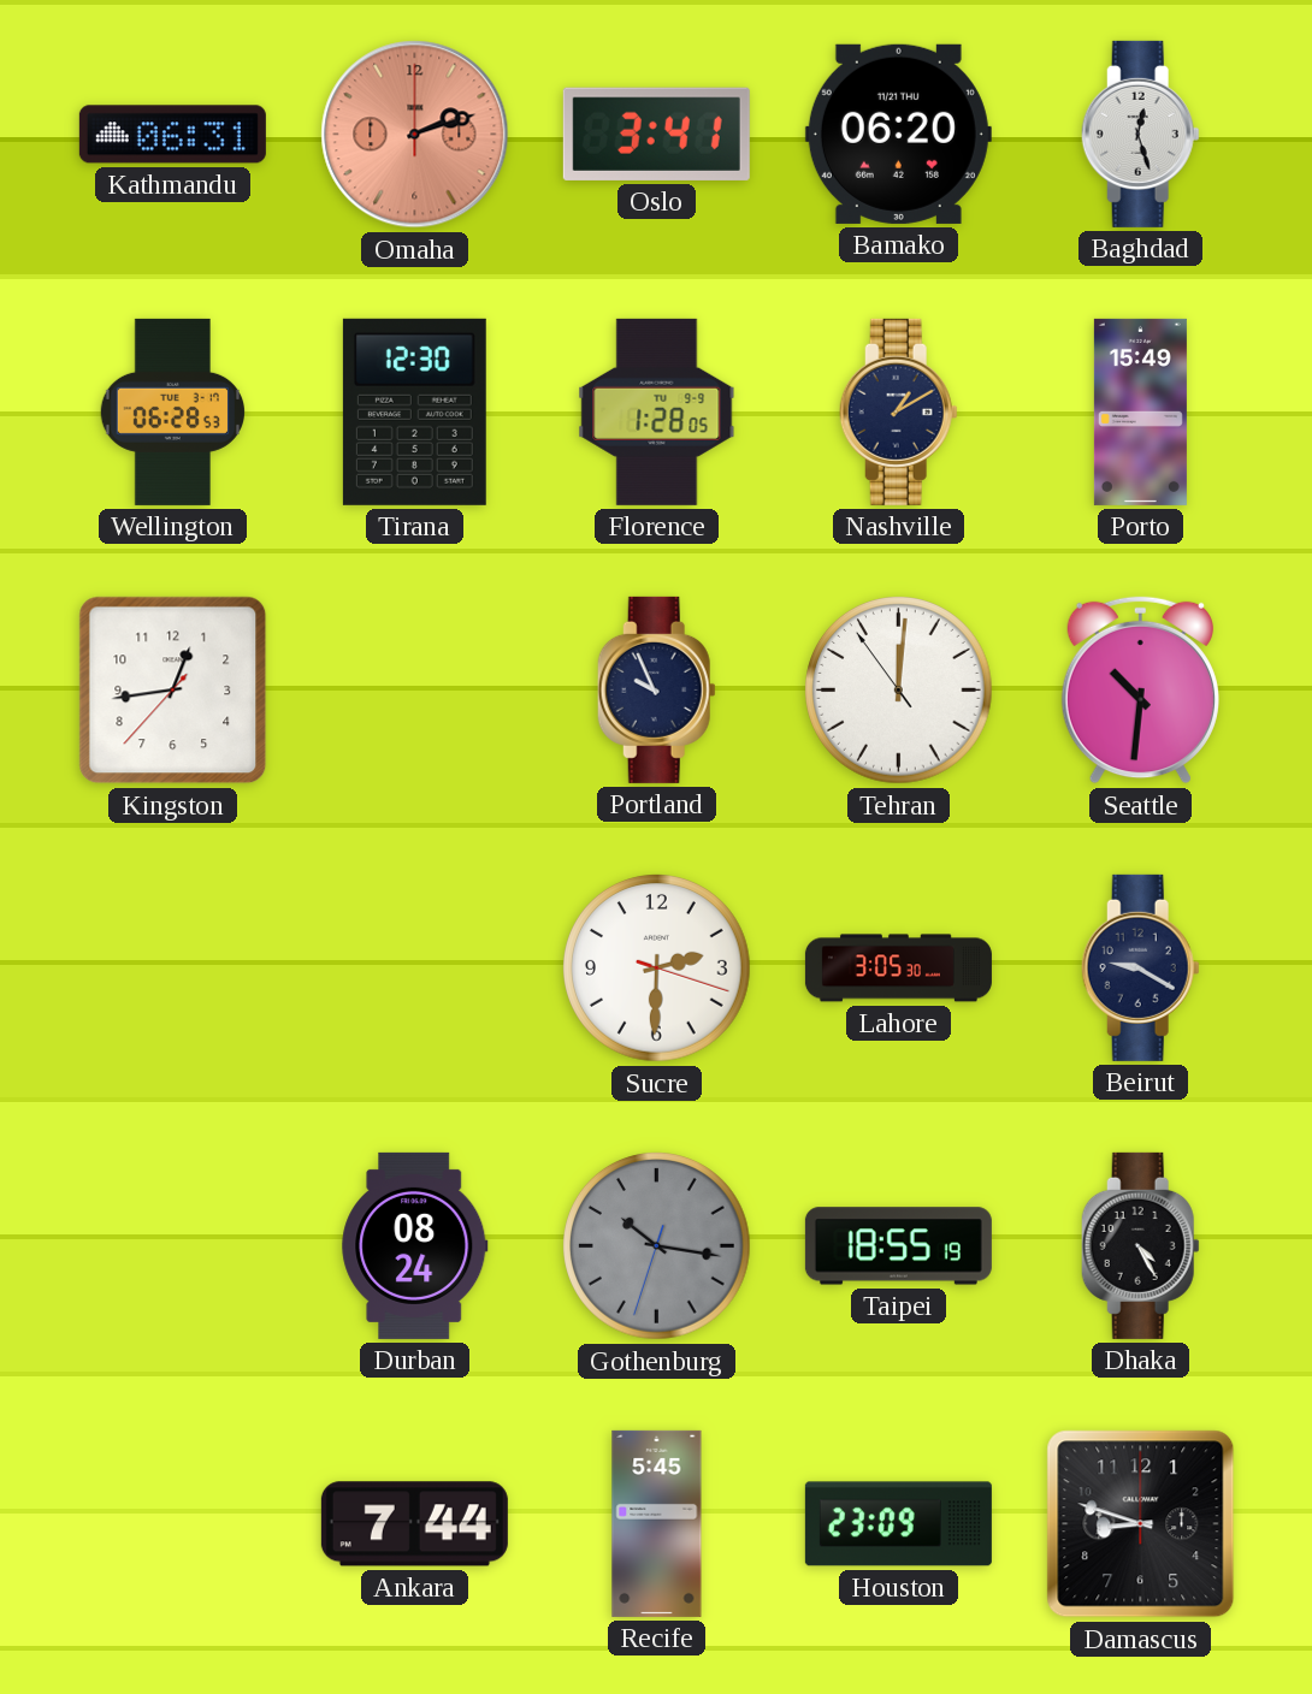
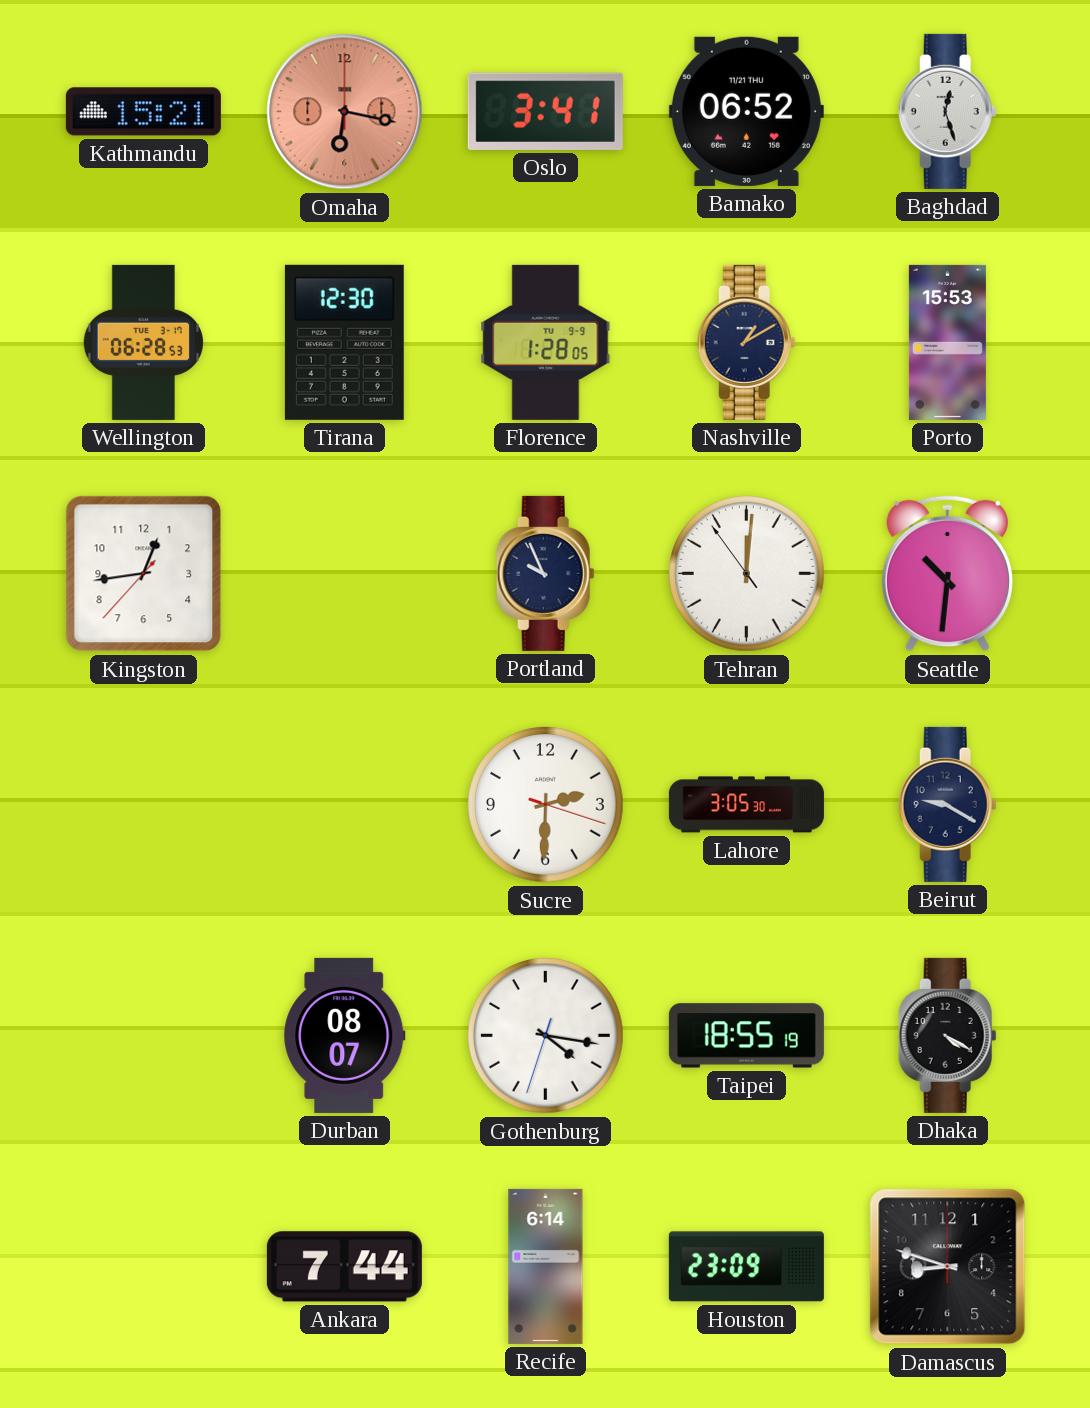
Kathmandu: 06:31 -> 15:21
Omaha: 2:12 -> 6:17
Bamako: 06:20 -> 06:52
Porto: 15:49 -> 15:53
Durban: 08:24 -> 08:07
Gothenburg: 10:16 -> 4:16
Gothenburg dial: grey -> white
Dhaka: 4:25 -> 4:20
Recife: 5:45 -> 6:14
